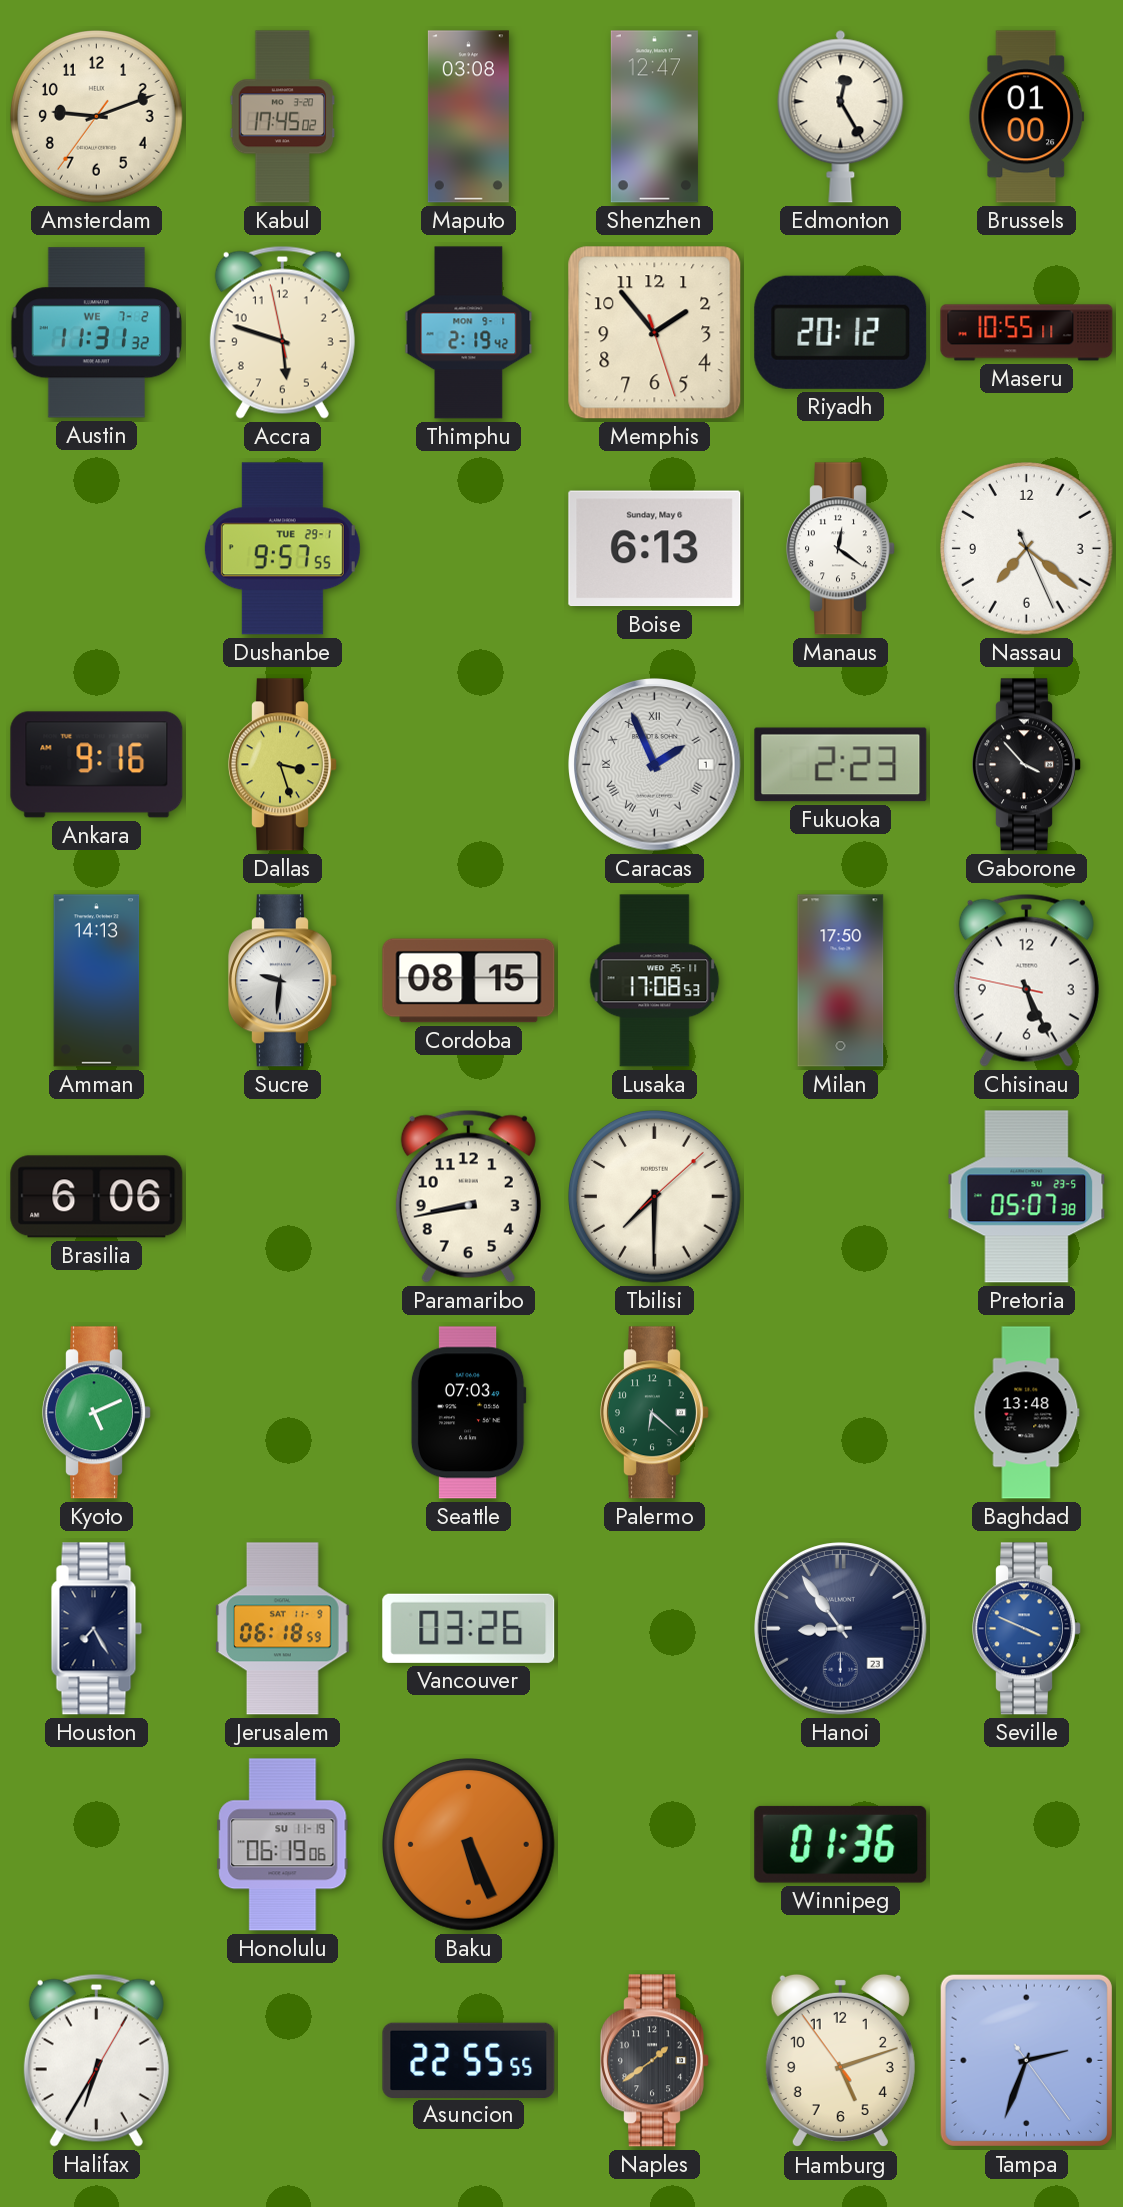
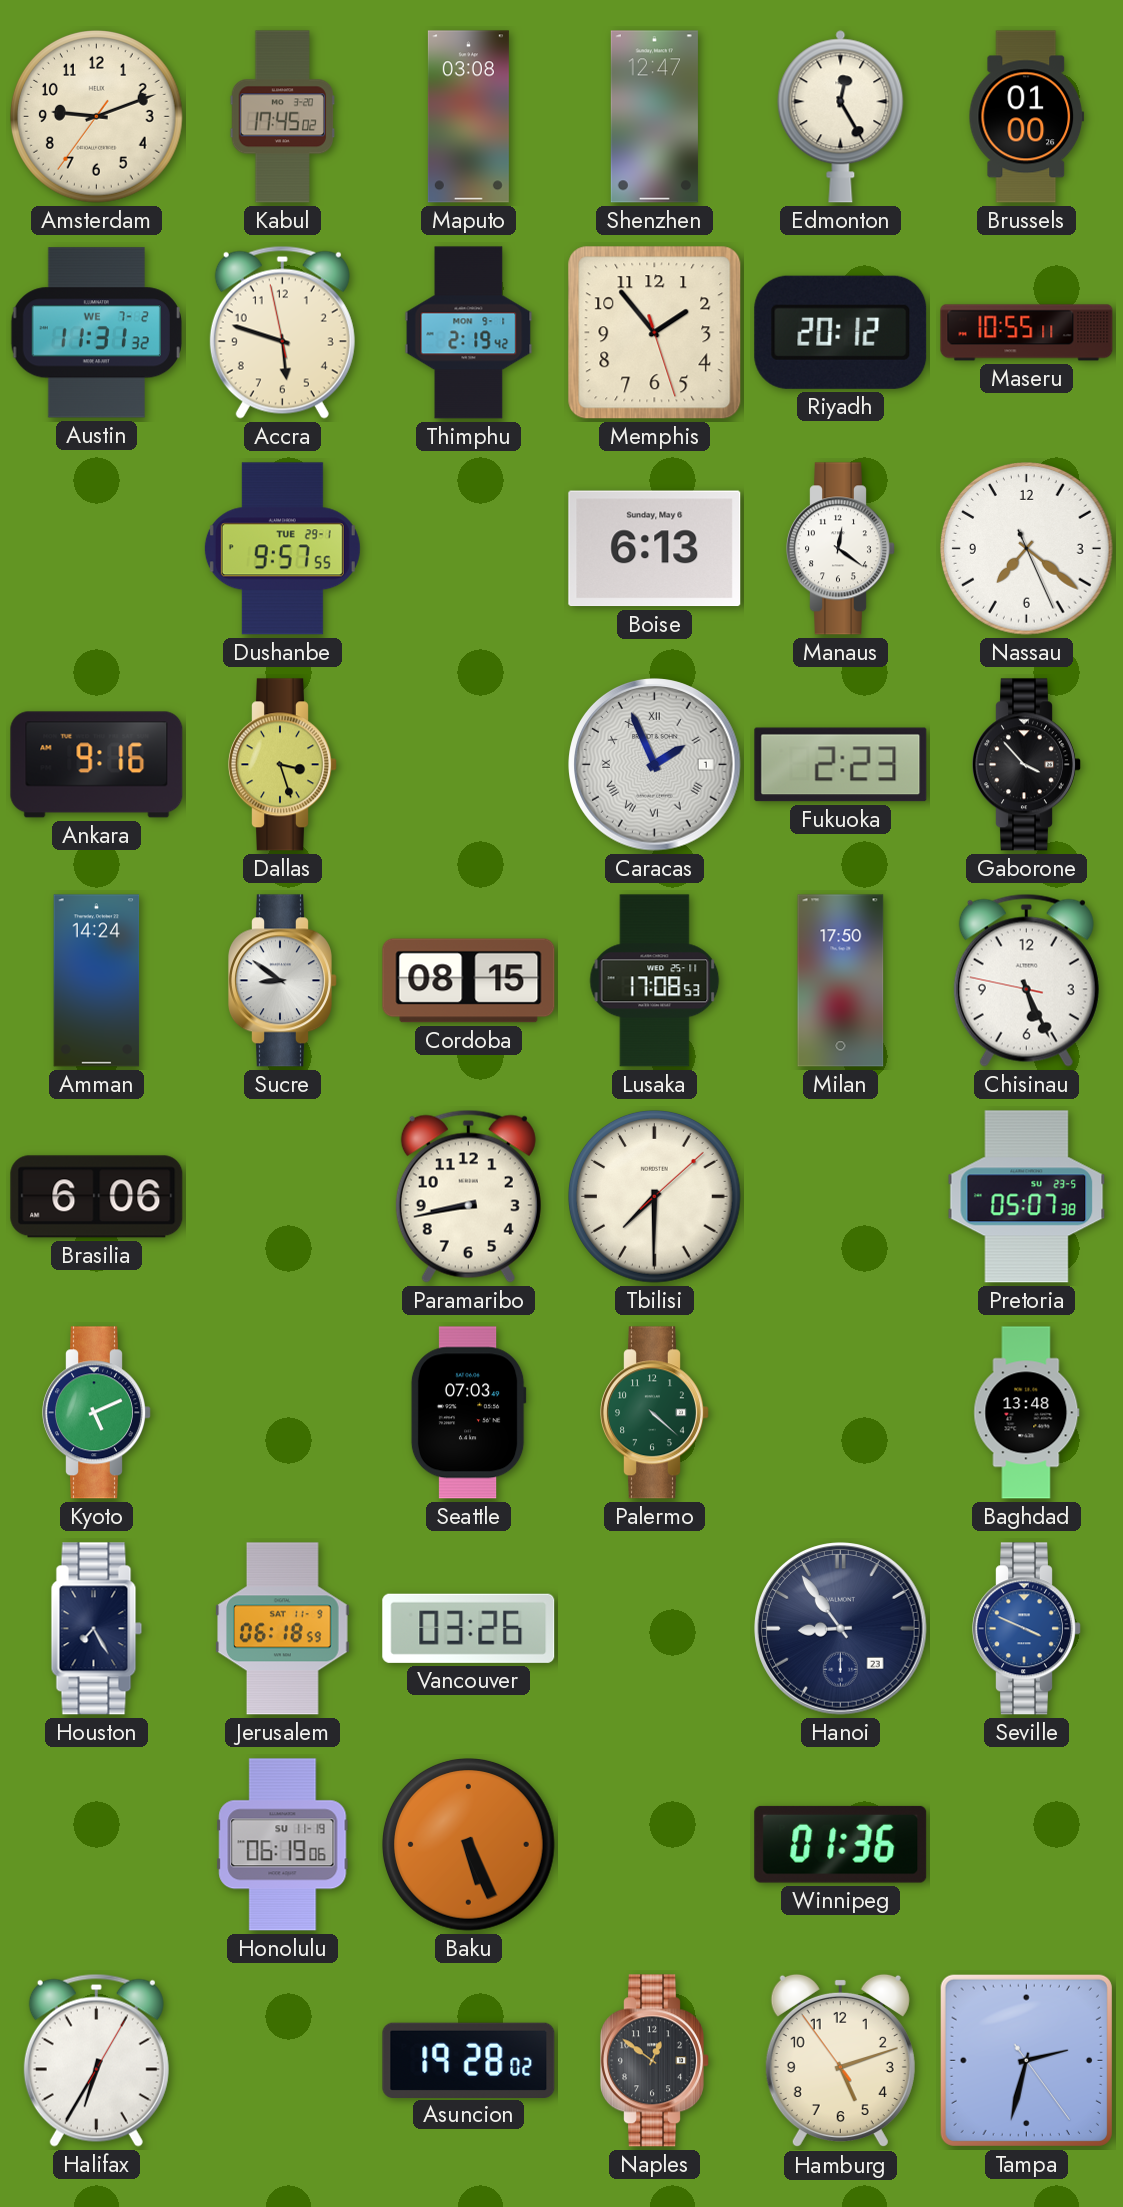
Amman: 14:13 -> 14:24
Sucre: 9:31 -> 8:51
Palermo: 6:22 -> 4:22
Asuncion: 22:55 -> 19:28
Naples: 1:39 -> 12:51
Tampa: 2:33 -> 2:32
